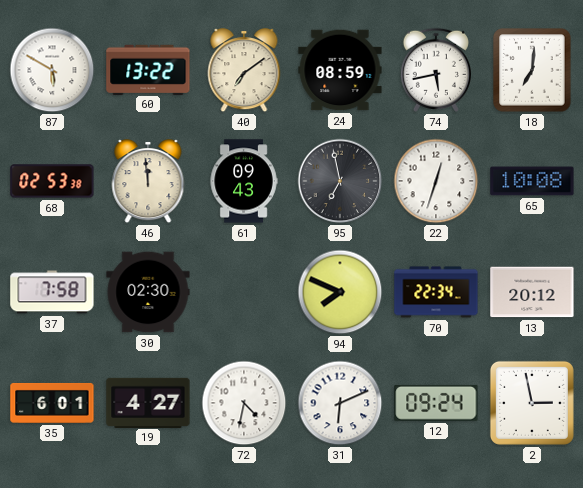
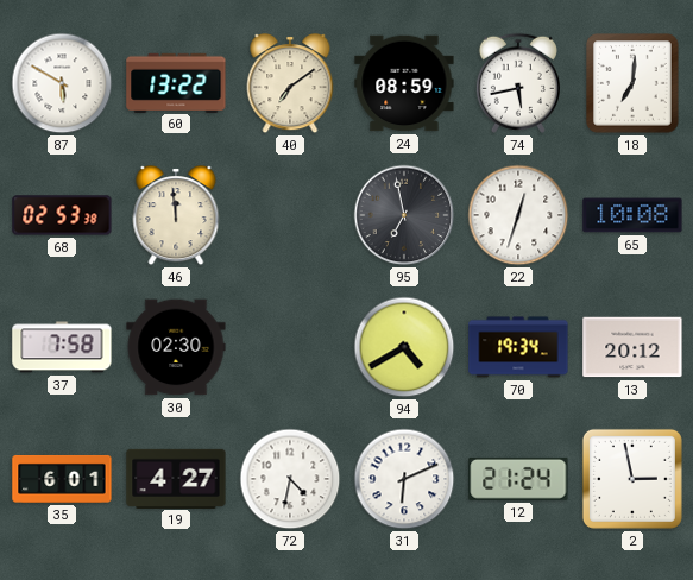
61: 09:43 -> none
94: 7:49 -> 4:40
70: 22:34 -> 19:34
12: 09:24 -> 21:24
